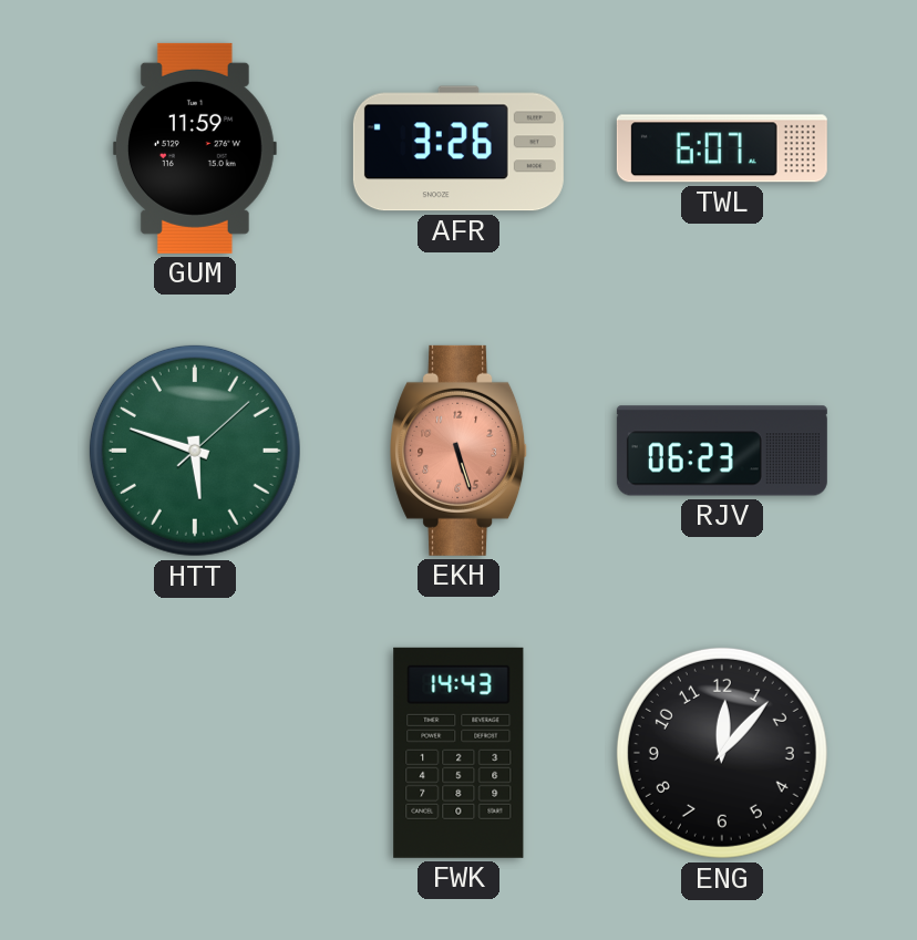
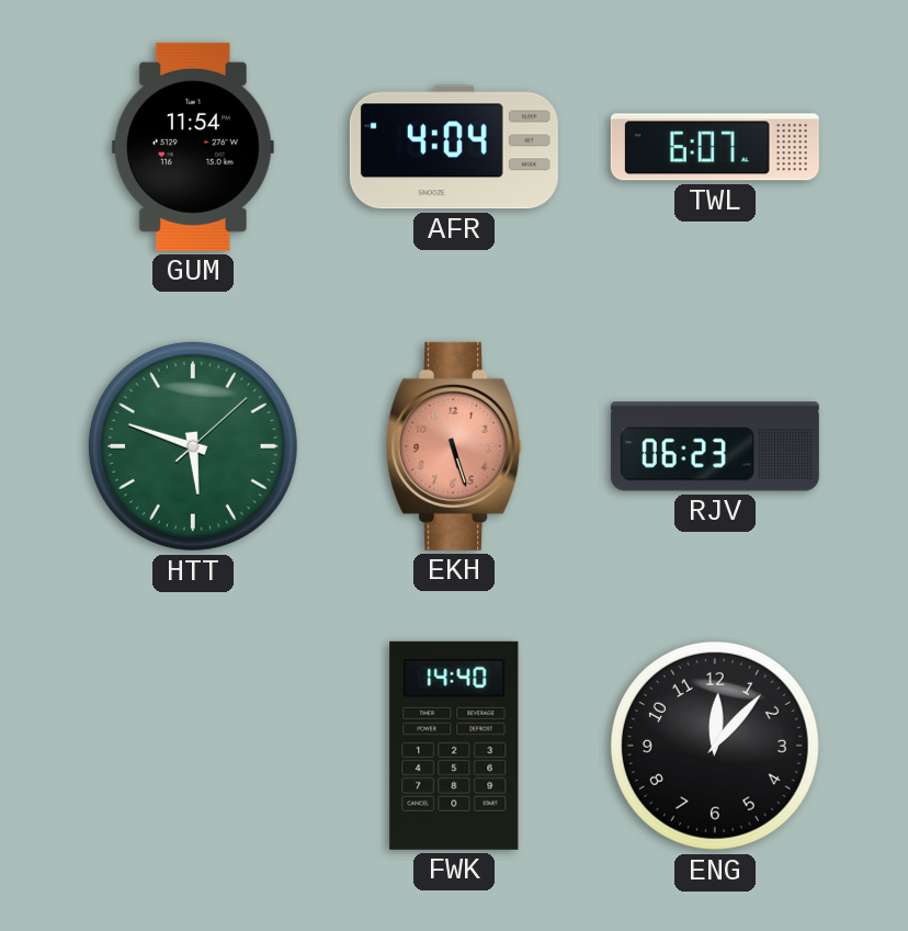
GUM: 11:59 -> 11:54
AFR: 3:26 -> 4:04
FWK: 14:43 -> 14:40
